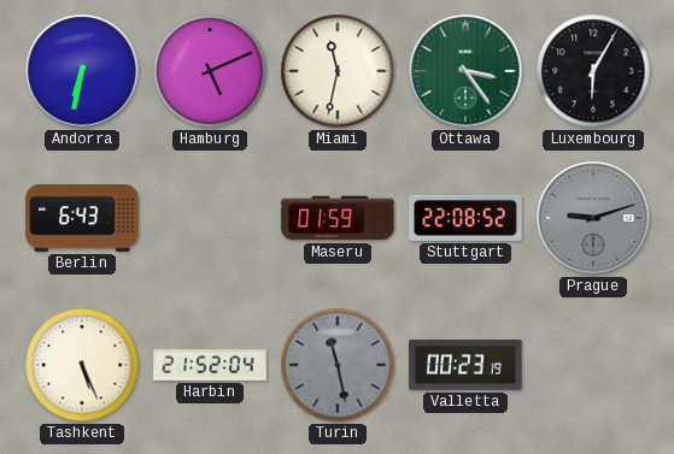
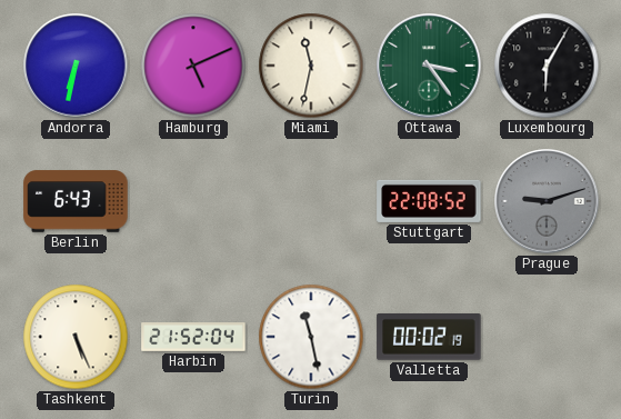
Maseru: 01:59 -> none
Turin dial: grey -> white
Valletta: 00:23 -> 00:02
